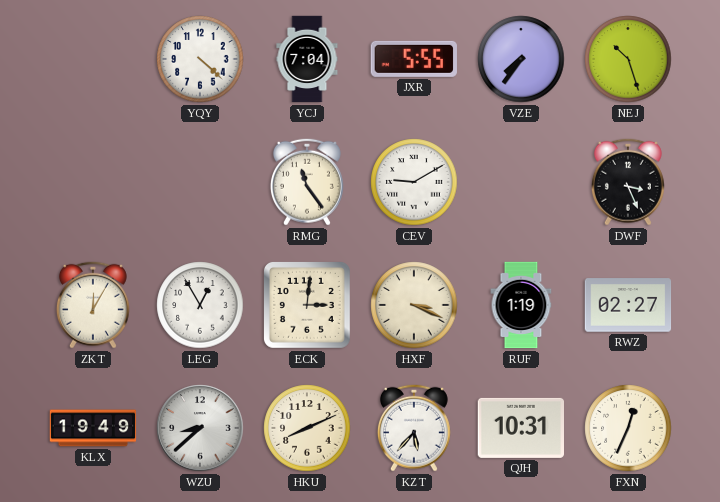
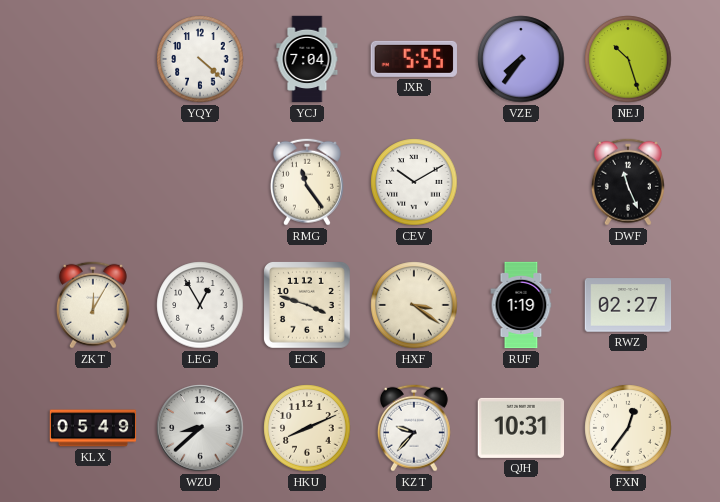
CEV: 9:10 -> 10:10
DWF: 3:26 -> 11:26
ECK: 3:01 -> 3:48
HXF: 3:19 -> 3:21
KLX: 19:49 -> 05:49
KZT: 5:37 -> 9:37
FXN: 12:34 -> 12:36
